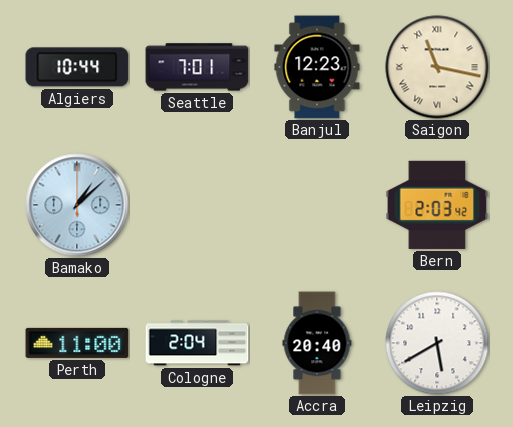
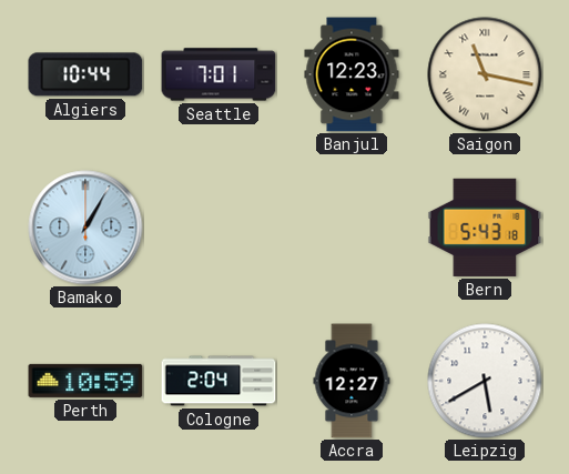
Bamako: 1:08 -> 1:05
Bern: 2:03 -> 5:43
Perth: 11:00 -> 10:59
Accra: 20:40 -> 12:27
